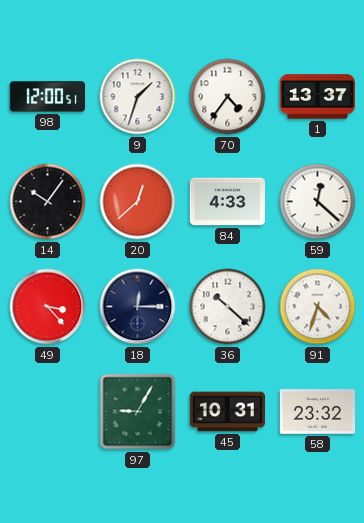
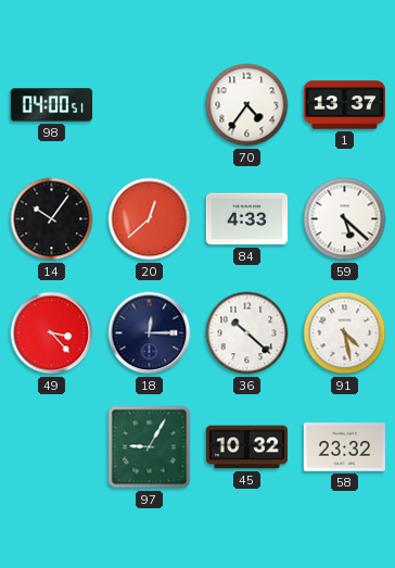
98: 12:00 -> 04:00
9: 1:33 -> none
59: 12:22 -> 5:22
91: 4:33 -> 4:28
45: 10:31 -> 10:32
